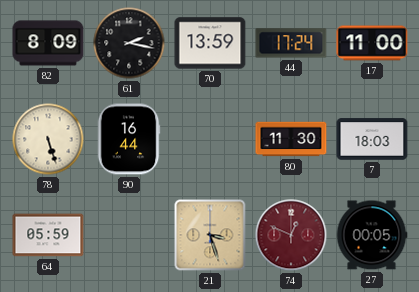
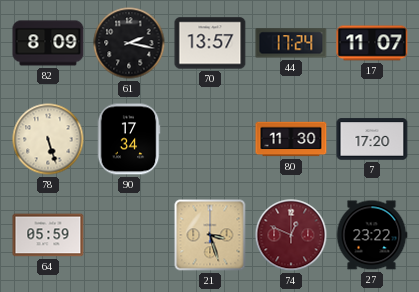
70: 13:59 -> 13:57
17: 11:00 -> 11:07
90: 16:44 -> 17:34
7: 18:03 -> 17:20
27: 00:05 -> 23:22
